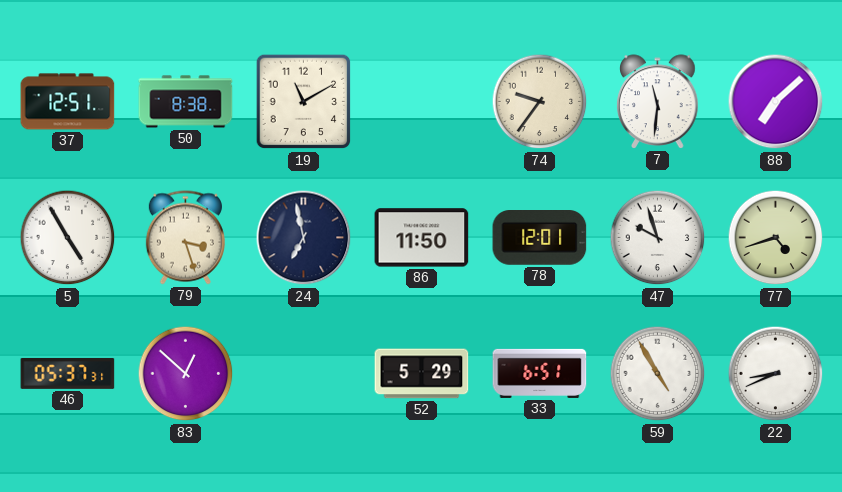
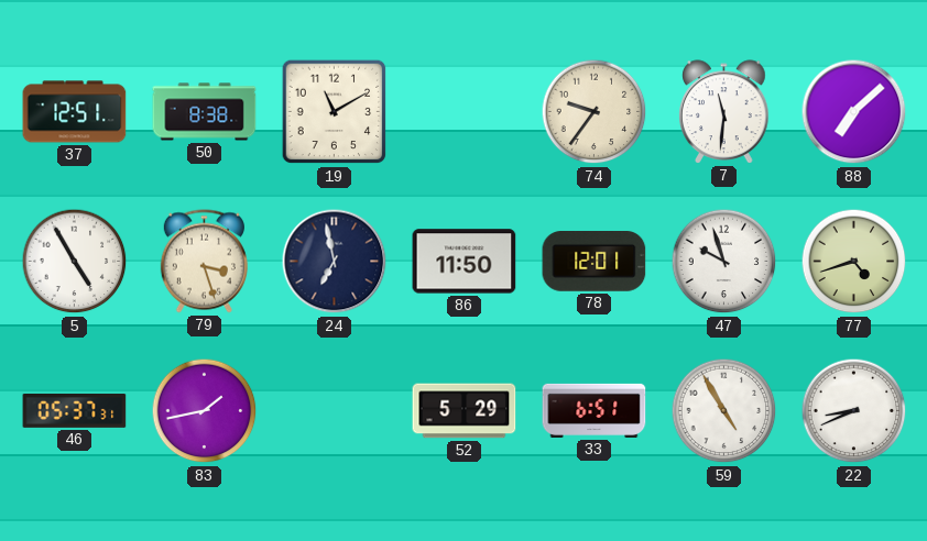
83: 12:52 -> 1:43
